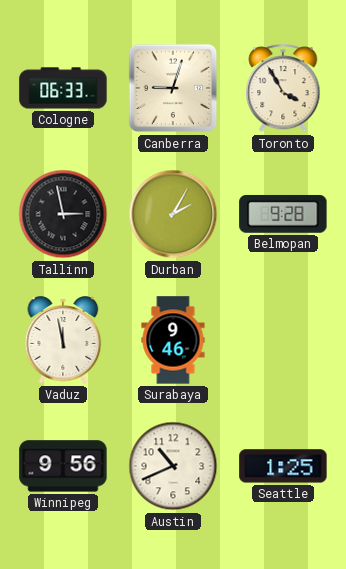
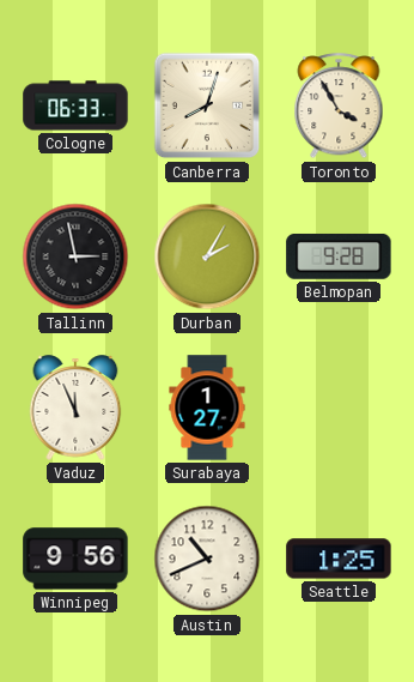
Canberra: 9:03 -> 8:03
Vaduz: 11:58 -> 11:56
Surabaya: 9:46 -> 1:27
